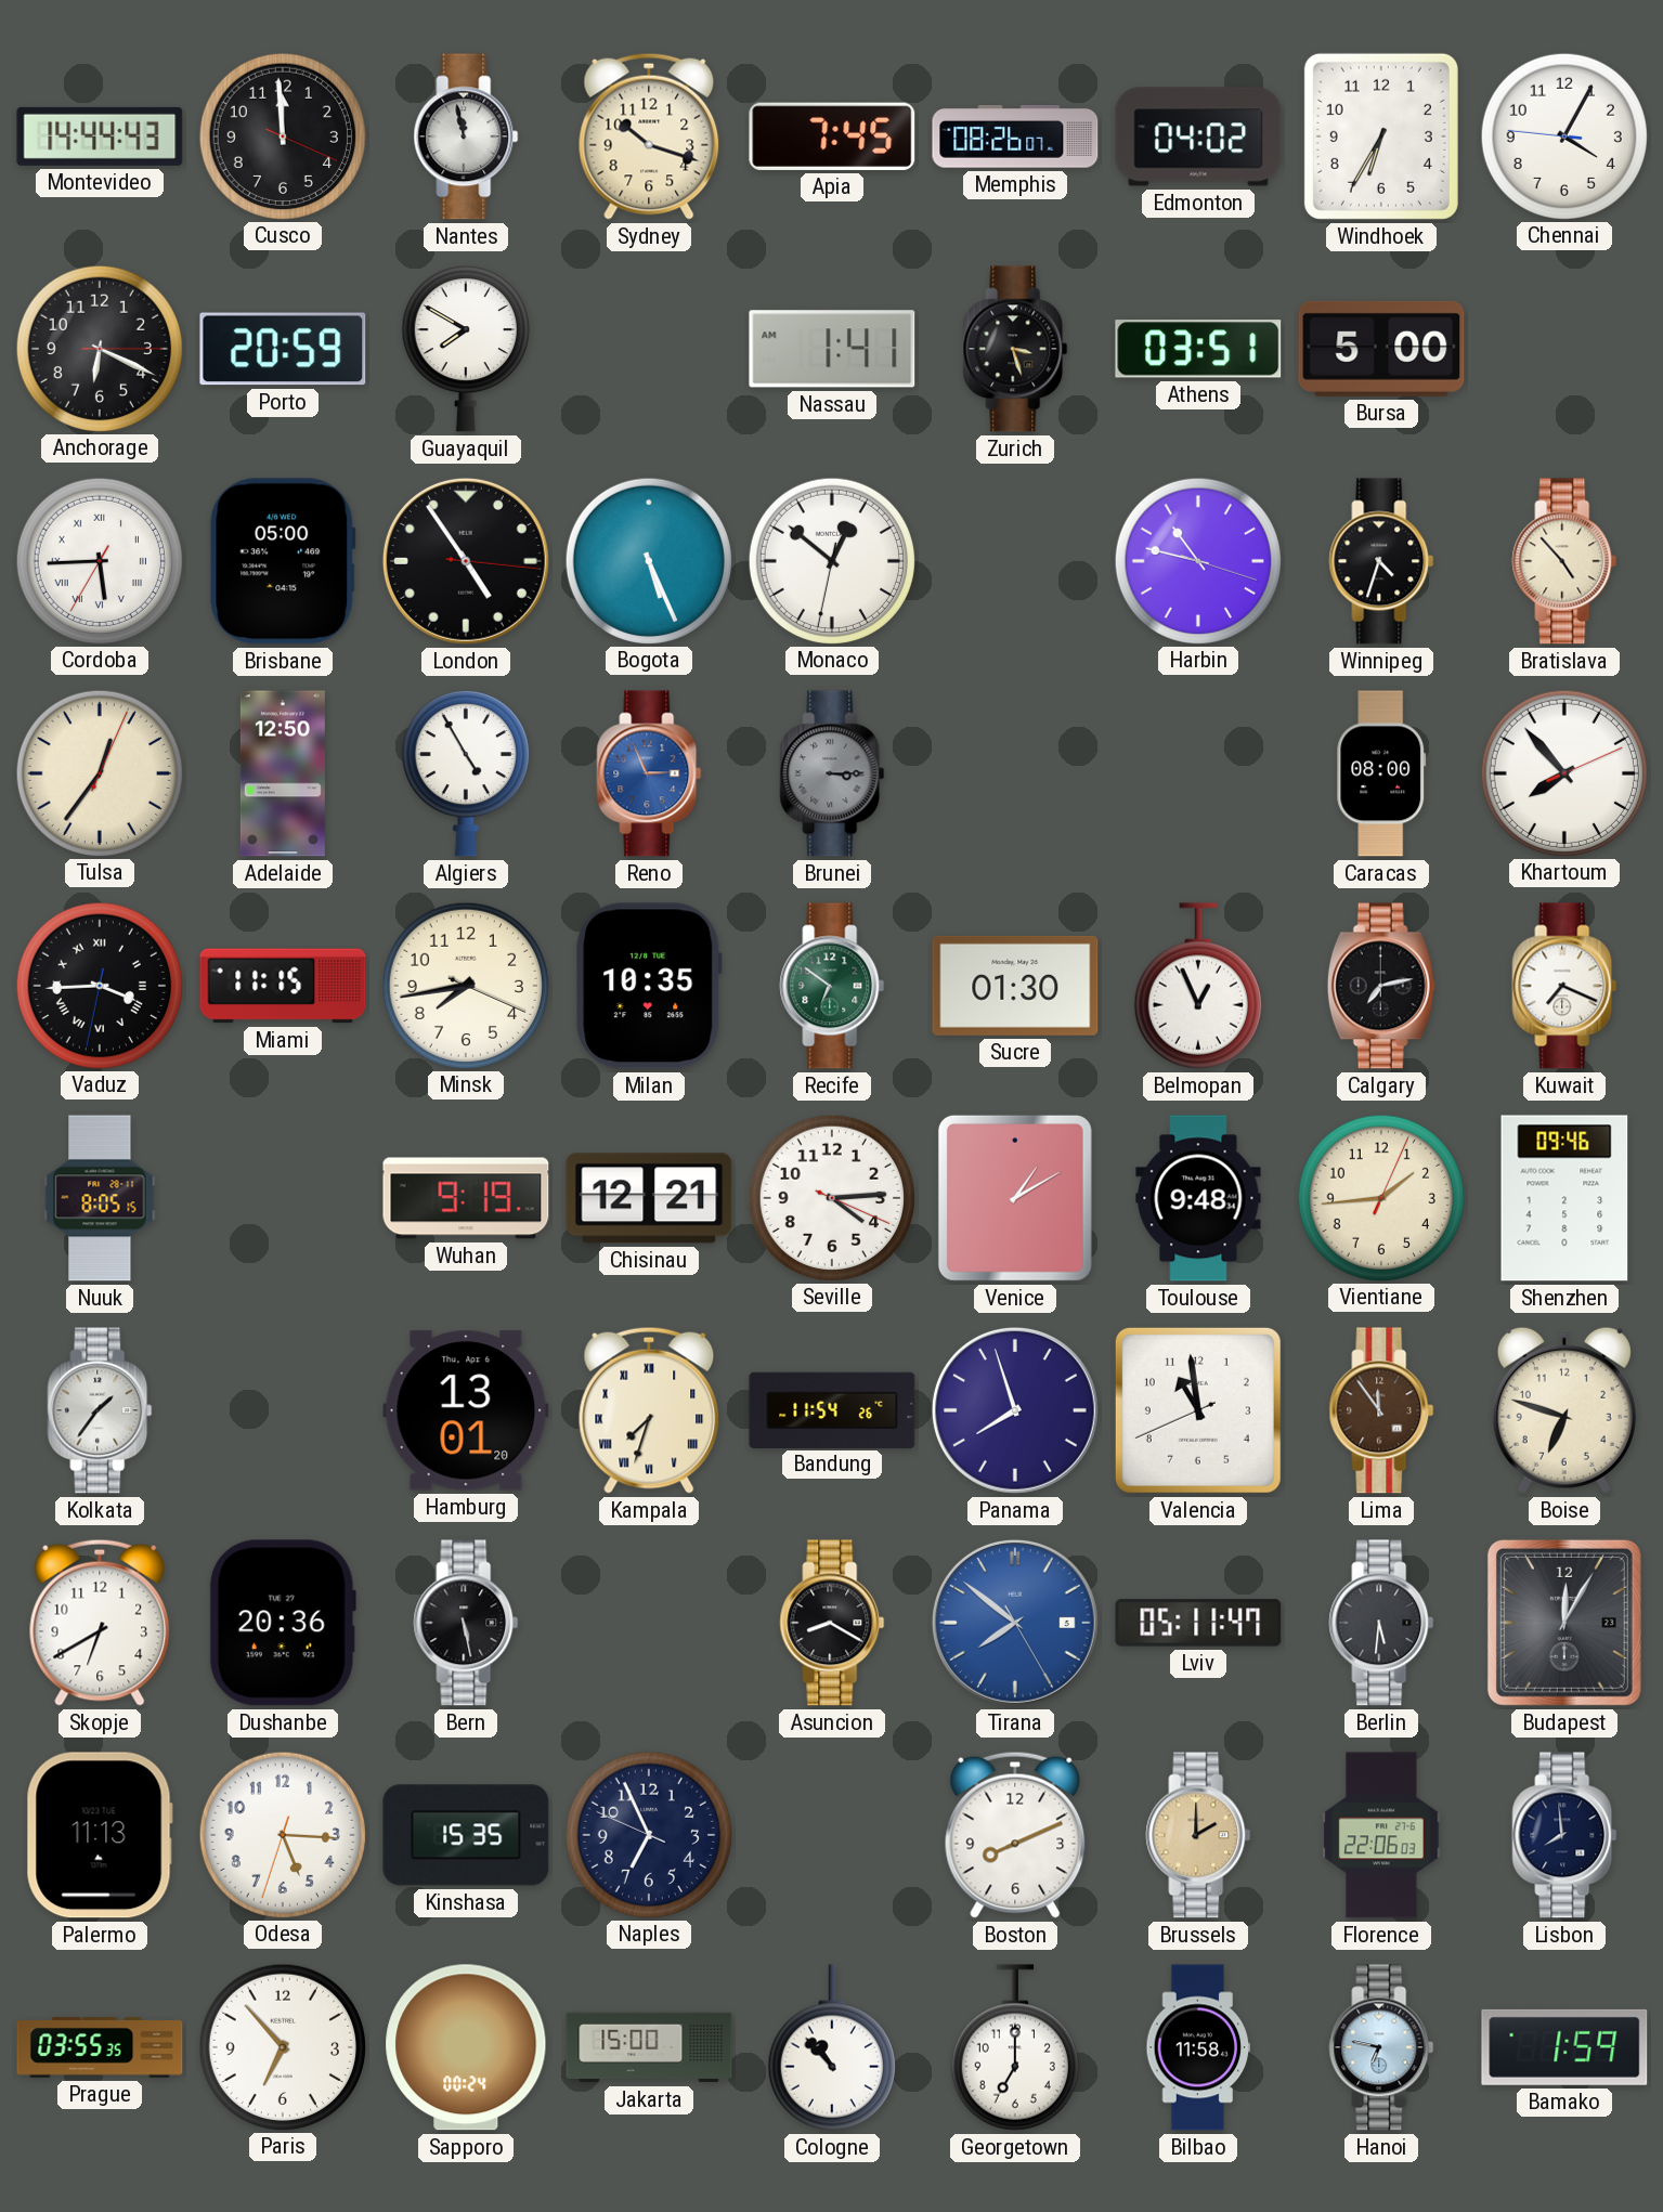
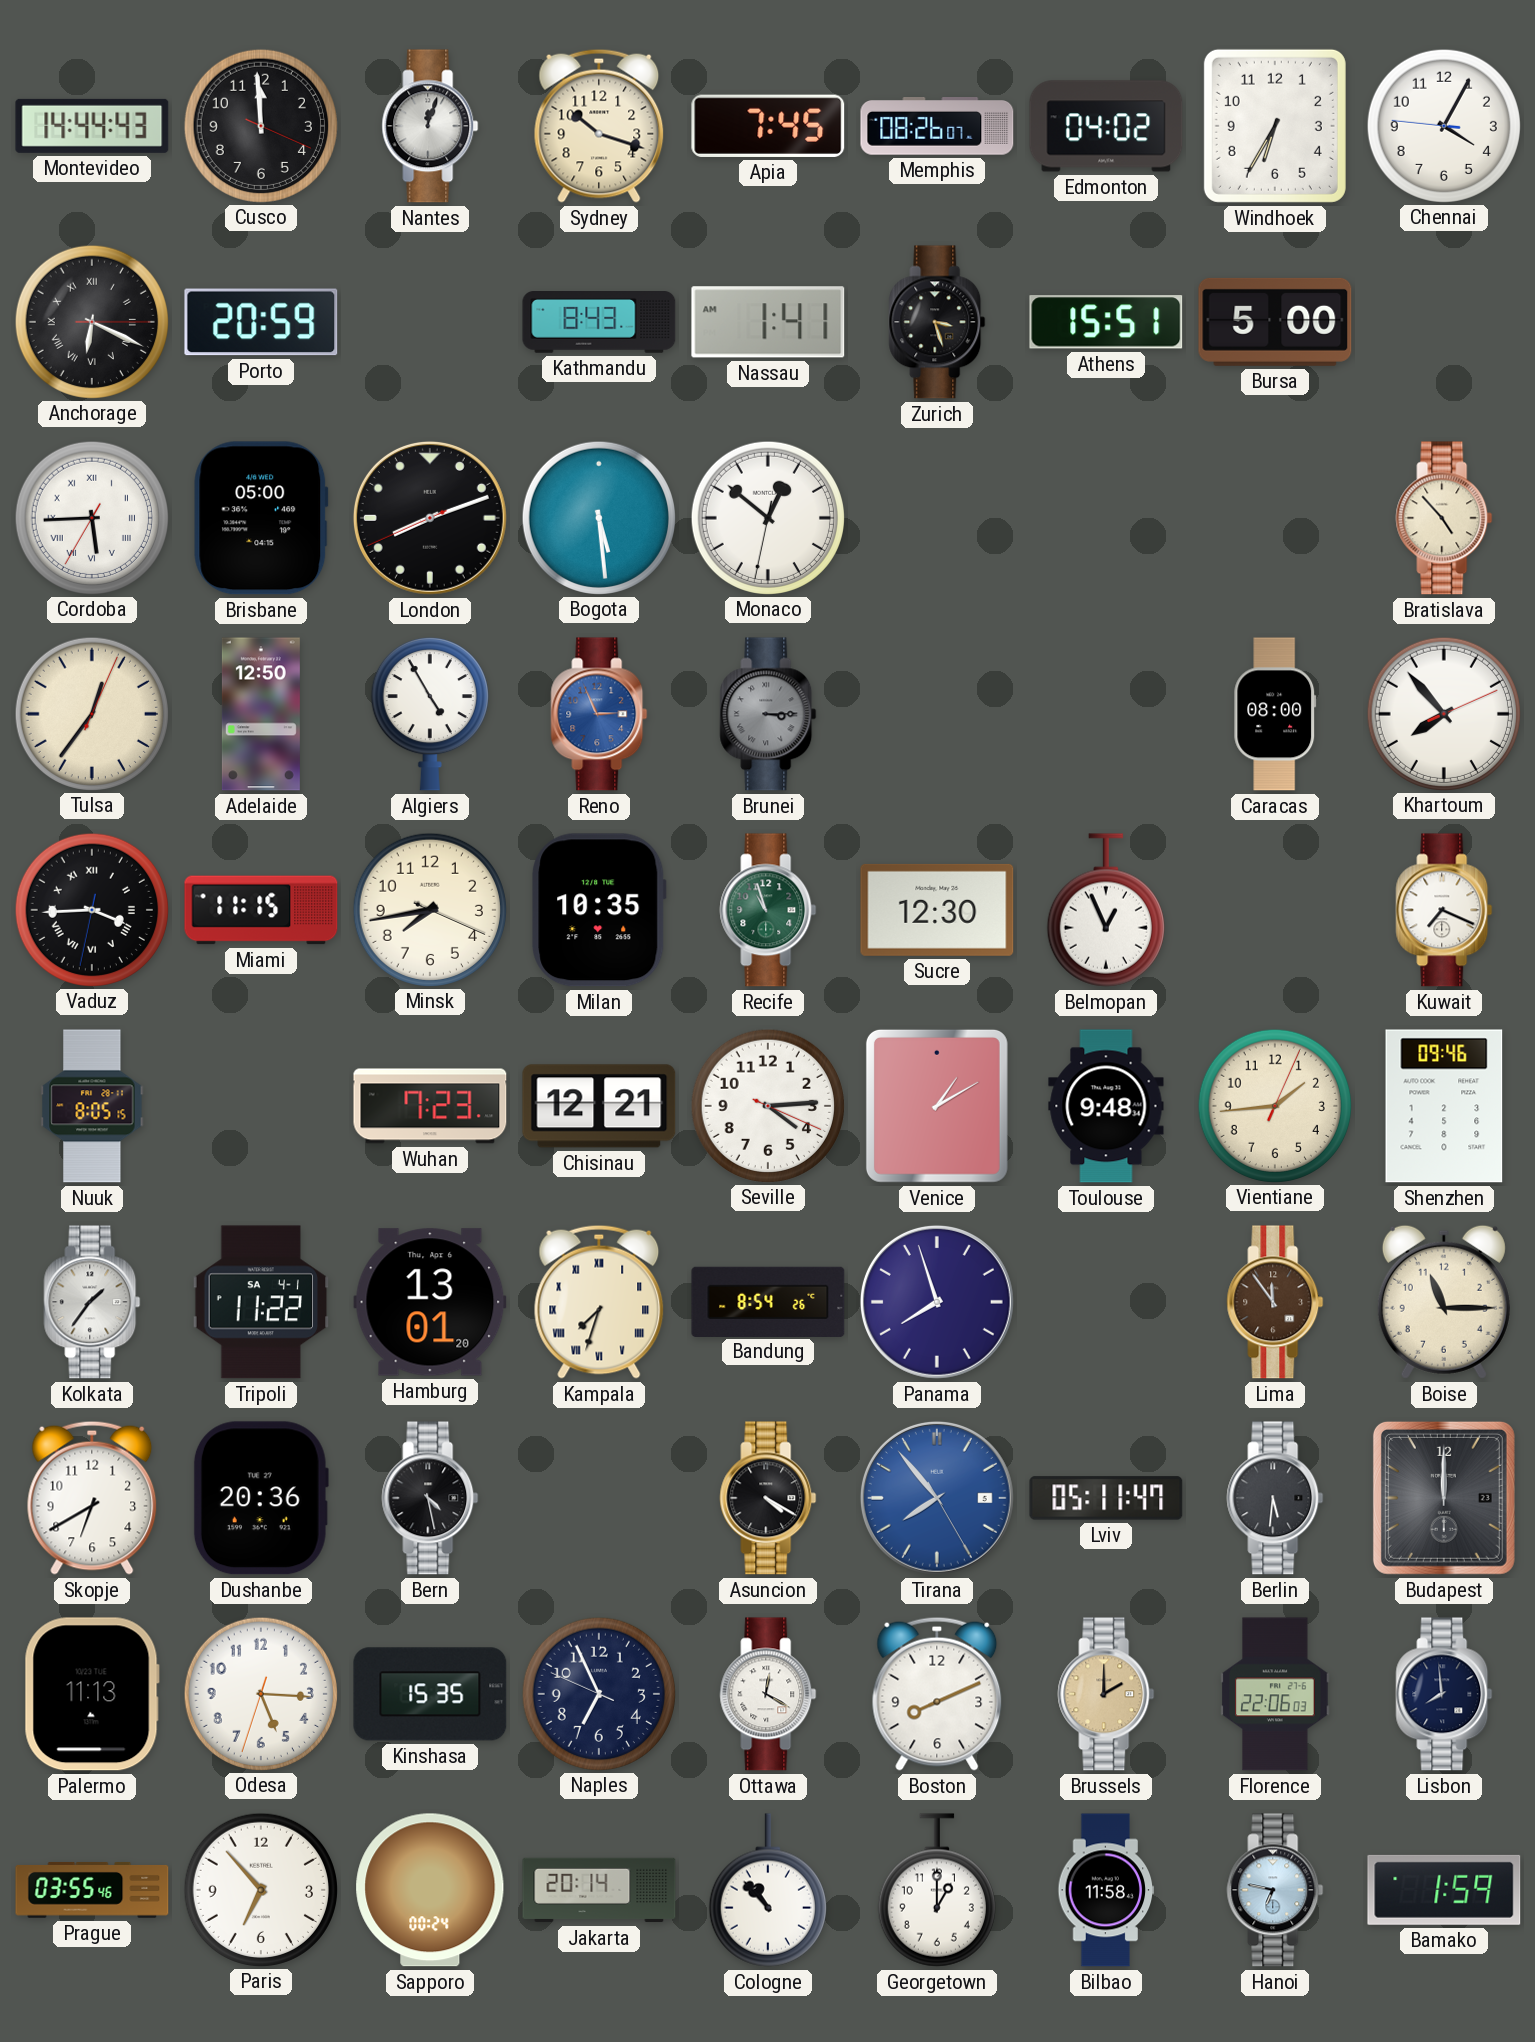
Nantes: 11:58 -> 12:03
Anchorage numerals: Arabic -> Roman
Guayaquil: 7:50 -> none
Kathmandu: none -> 8:43
Athens: 03:51 -> 15:51
London: 4:54 -> 8:11
Bogota: 5:26 -> 5:29
Harbin: 10:47 -> none
Winnipeg: 4:33 -> none
Recife: 6:51 -> 10:57
Sucre: 01:30 -> 12:30
Calgary: 7:13 -> none
Wuhan: 9:19 -> 7:23
Tripoli: none -> 11:22
Bandung: 11:54 -> 8:54
Valencia: 10:58 -> none
Boise: 6:48 -> 11:15
Bern: 5:28 -> 4:28
Asuncion: 8:20 -> 4:20
Tirana: 7:51 -> 7:53
Budapest: 12:05 -> 12:00
Ottawa: none -> 12:20
Prague: 03:55:35 -> 03:55:46
Jakarta: 15:00 -> 20:14
Georgetown: 7:00 -> 1:00
